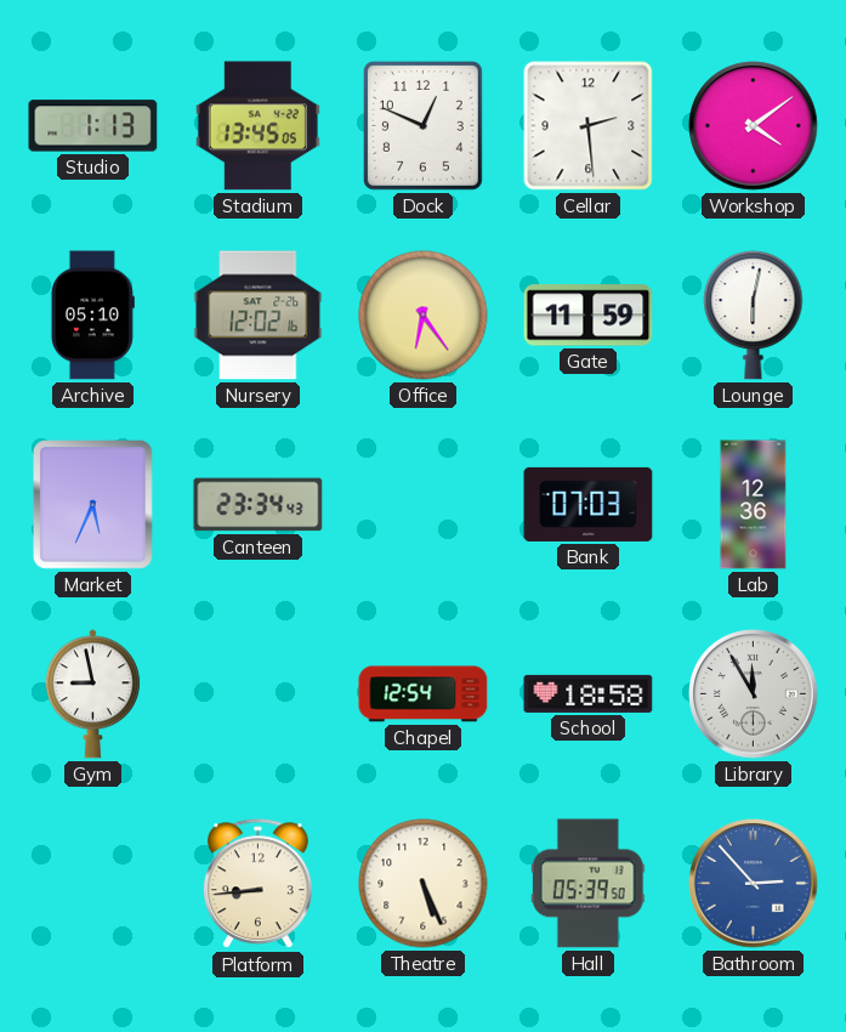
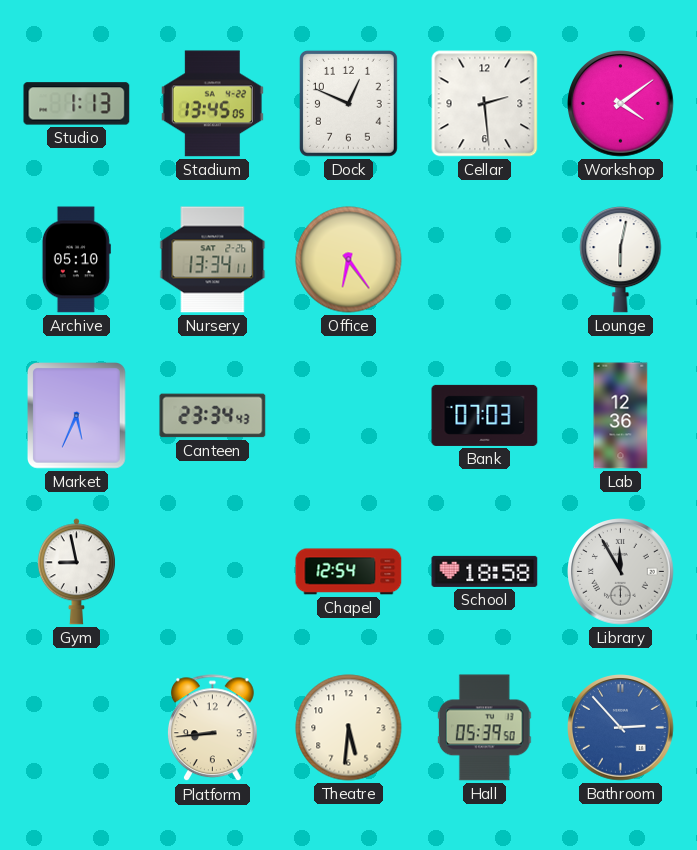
Nursery: 12:02 -> 13:34
Gate: 11:59 -> none
Theatre: 5:26 -> 5:31
